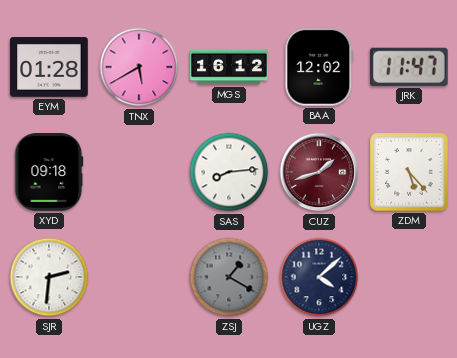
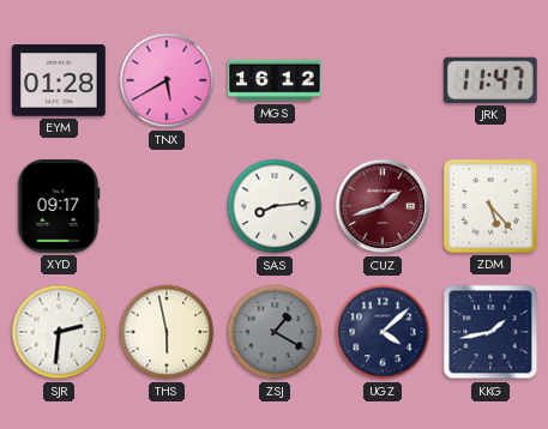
BAA: 12:02 -> none
XYD: 09:18 -> 09:17
THS: none -> 5:58
KKG: none -> 1:43
